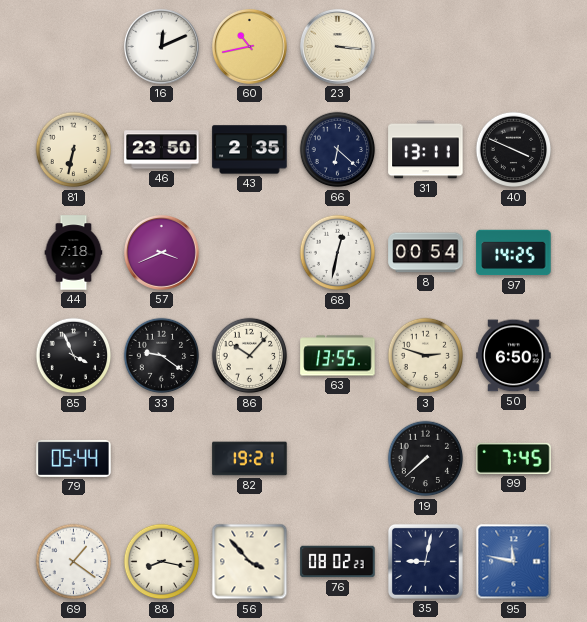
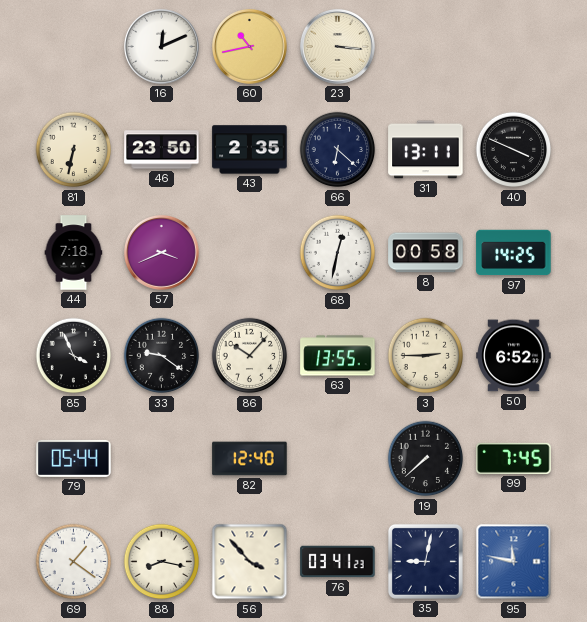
8: 00:54 -> 00:58
3: 2:48 -> 2:45
50: 6:50 -> 6:52
82: 19:21 -> 12:40
76: 08:02 -> 03:41
